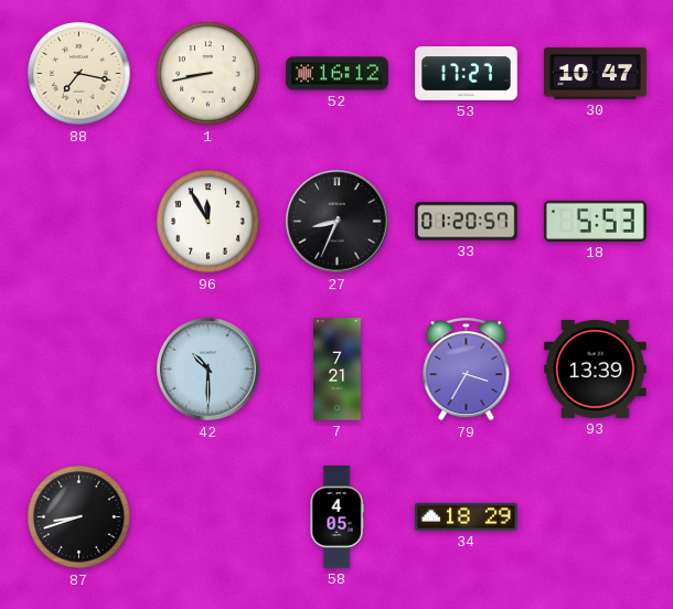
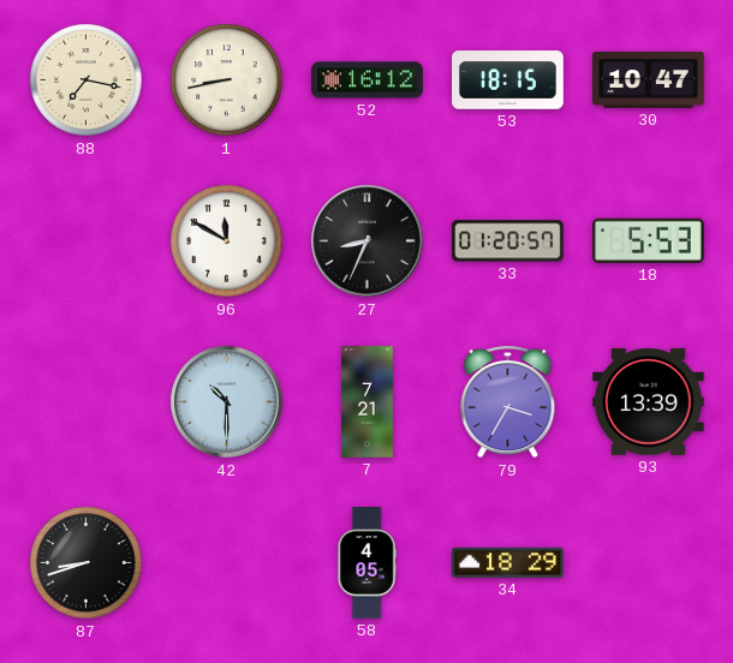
53: 17:27 -> 18:15
96: 11:55 -> 11:50
